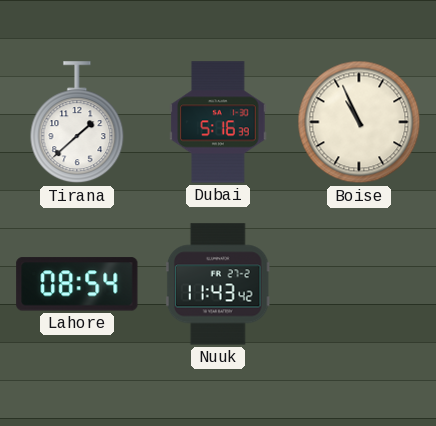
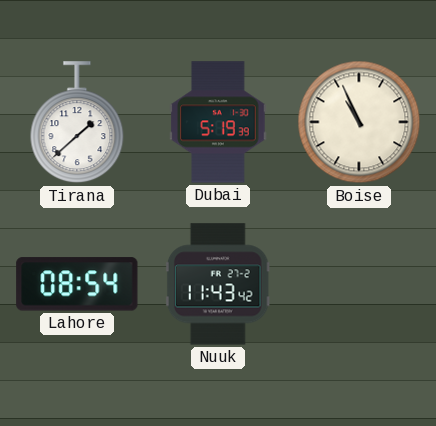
Dubai: 5:16 -> 5:19
